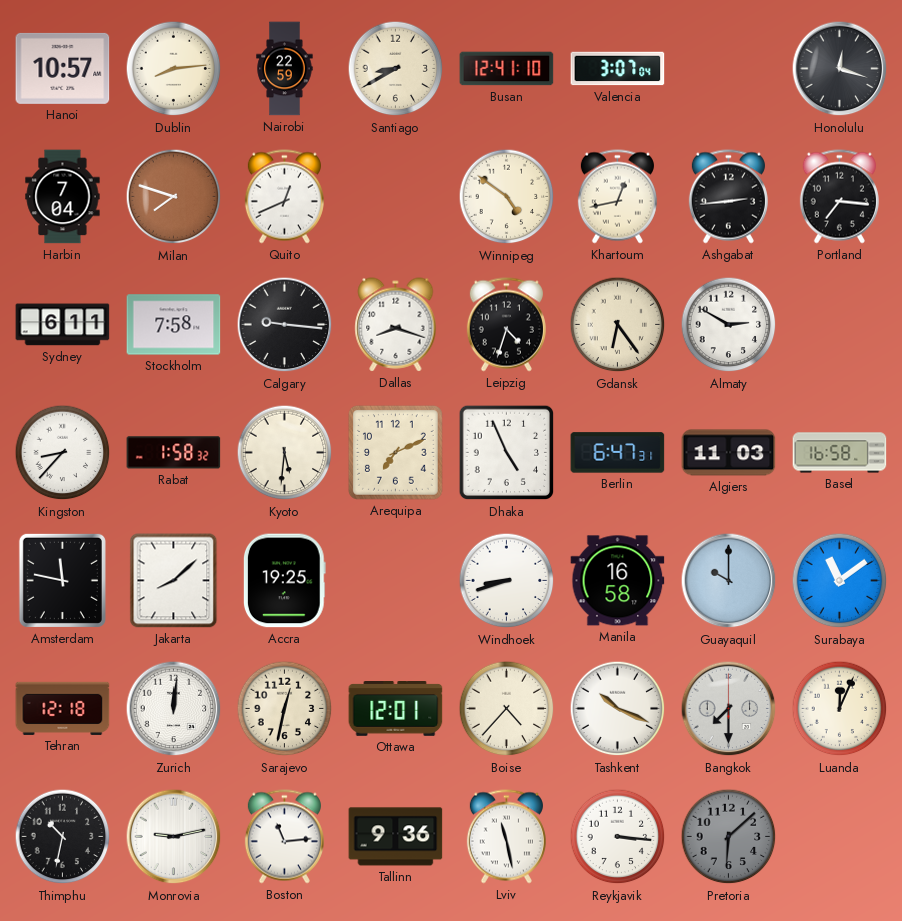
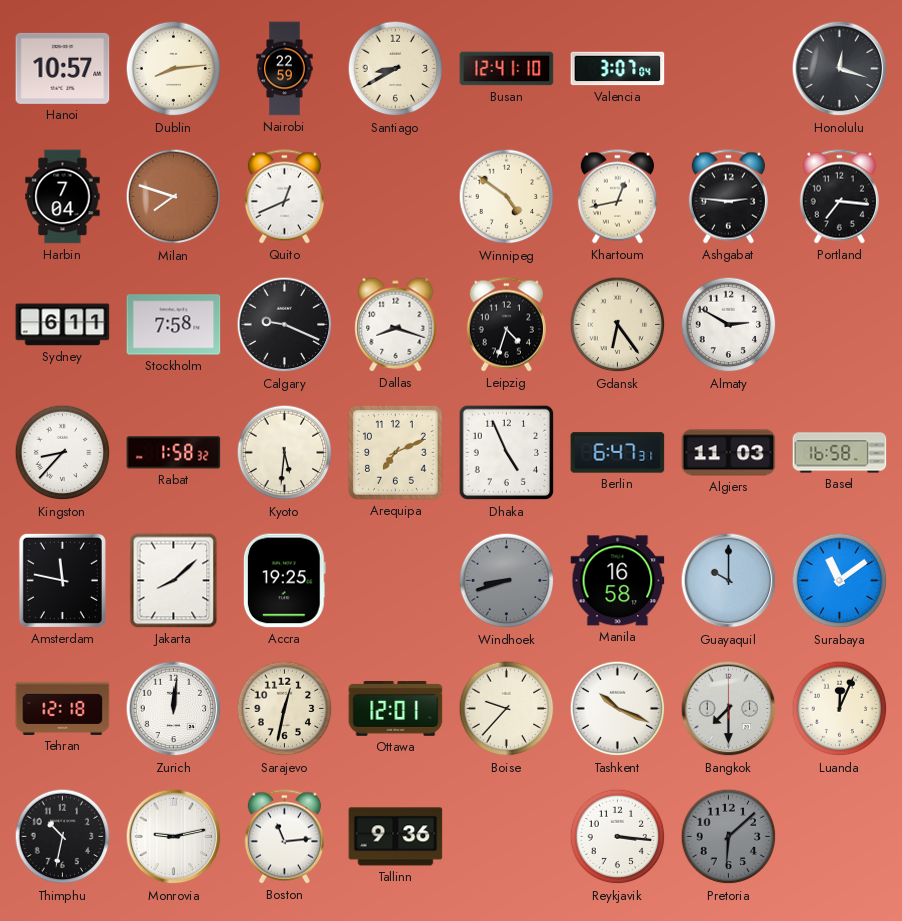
Ashgabat: 2:44 -> 2:46
Calgary: 9:16 -> 9:19
Windhoek dial: white -> grey
Boise: 4:37 -> 9:37
Lviv: 11:28 -> none
